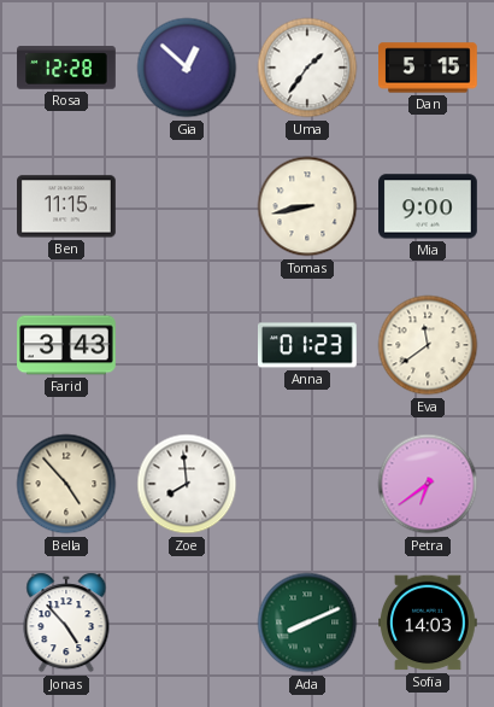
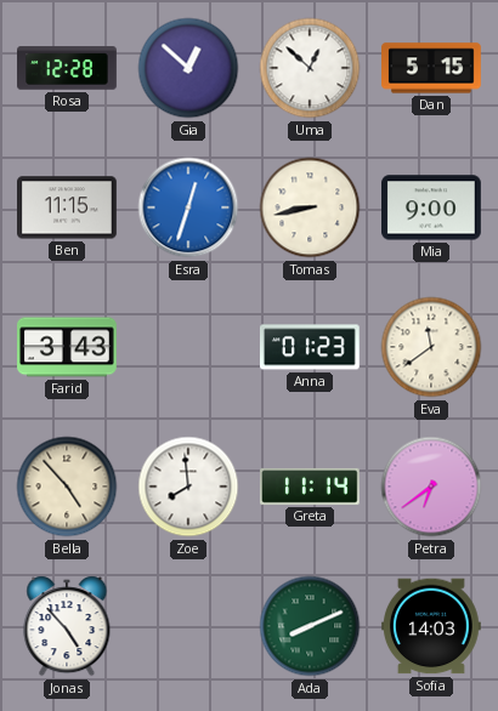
Uma: 1:36 -> 12:52
Esra: none -> 12:33
Greta: none -> 11:14
